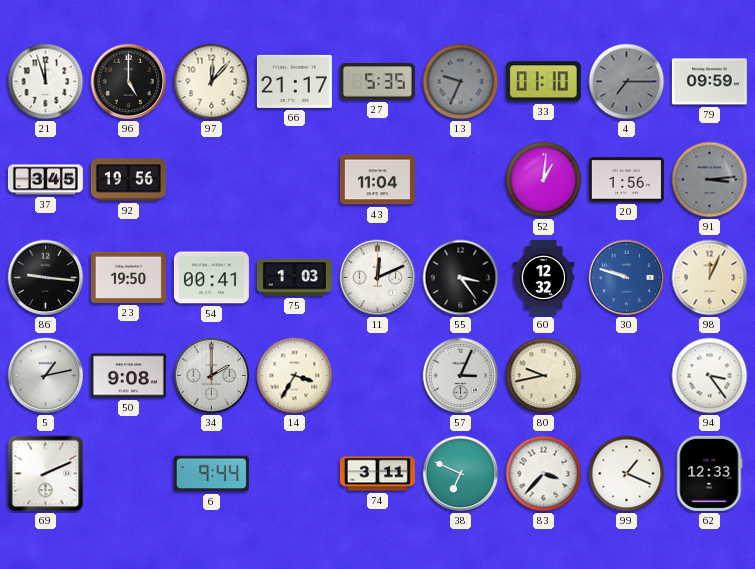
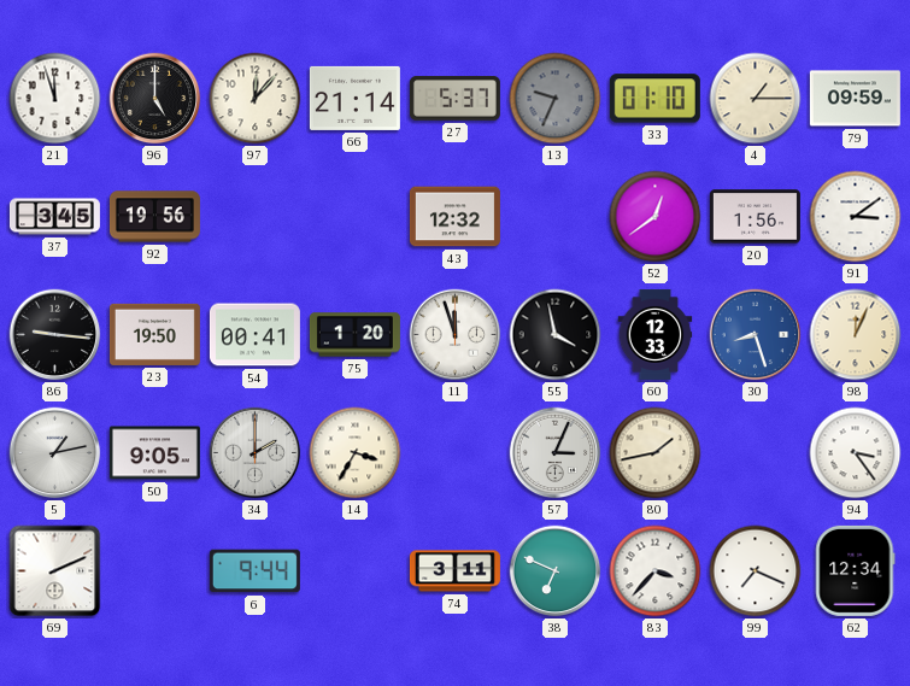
66: 21:17 -> 21:14
27: 5:35 -> 5:37
4: 7:15 -> 1:15
4 dial: grey -> cream
43: 11:04 -> 12:32
52: 1:01 -> 12:39
91: 3:14 -> 3:09
91 dial: grey -> white
75: 1:03 -> 1:20
11: 12:11 -> 11:57
55: 3:24 -> 3:58
60: 12:32 -> 12:33
30: 9:48 -> 8:27
50: 9:08 -> 9:05
80: 9:43 -> 1:43
99: 1:19 -> 7:19
62: 12:33 -> 12:34
